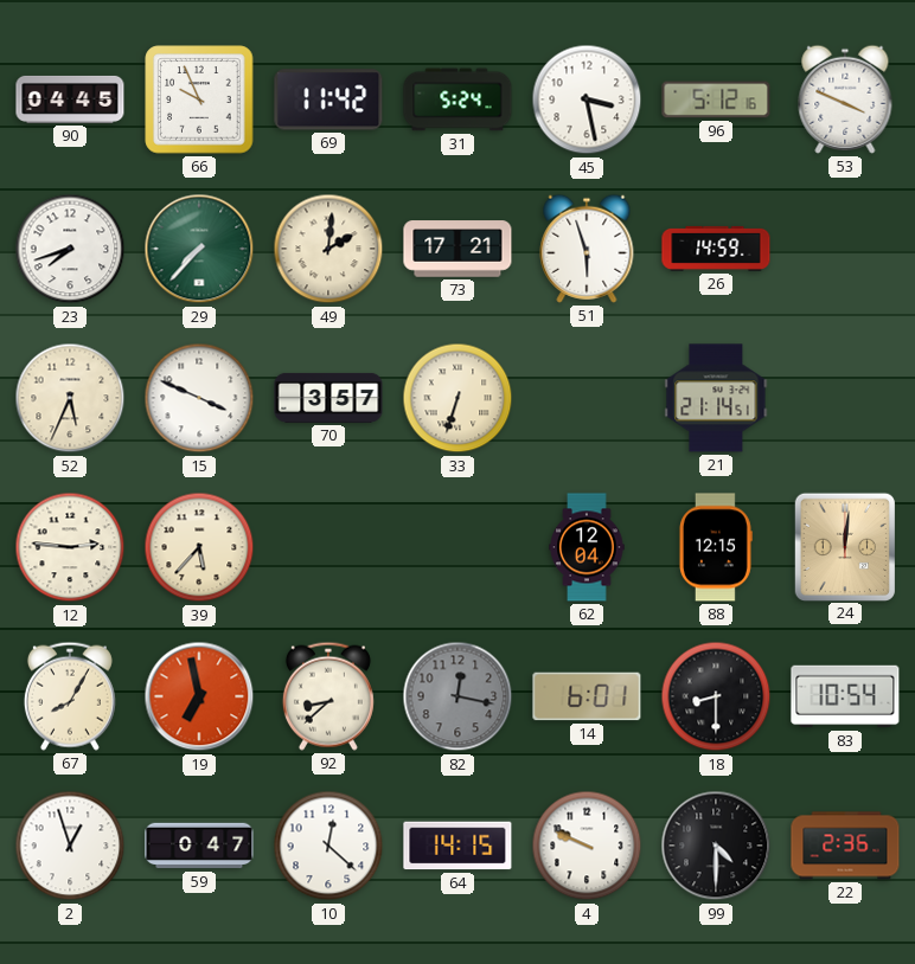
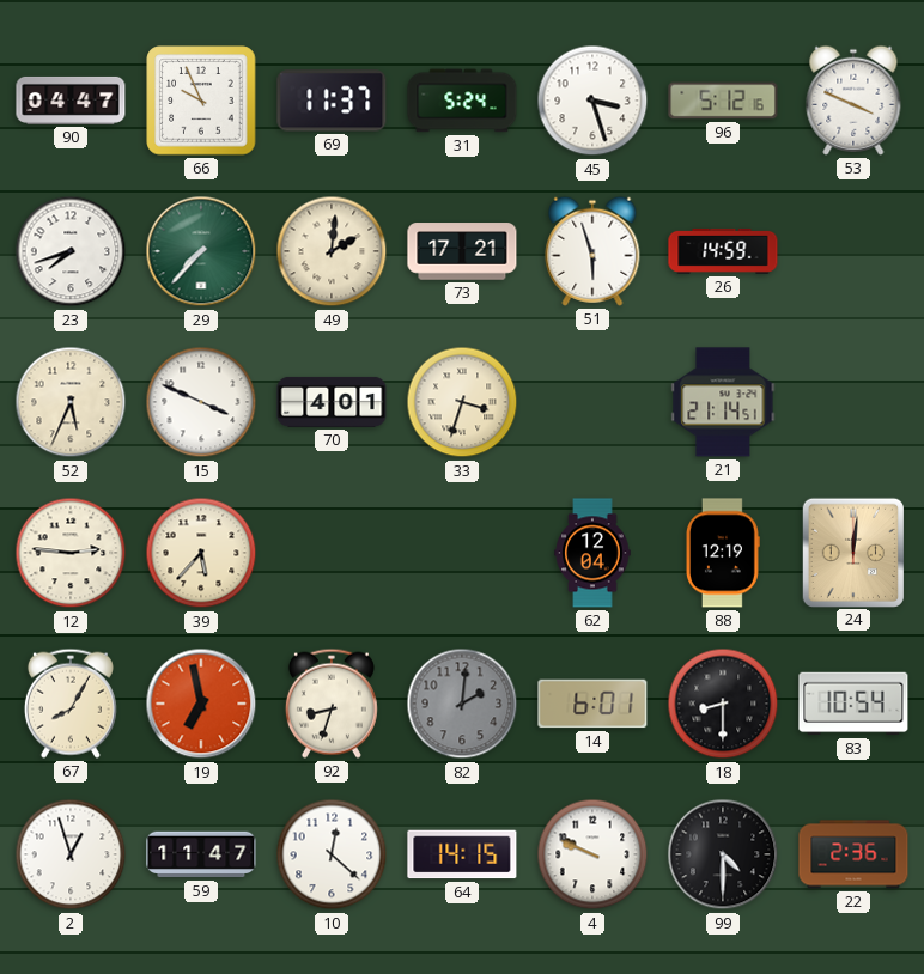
90: 04:45 -> 04:47
69: 11:42 -> 11:37
45: 3:28 -> 3:27
70: 3:57 -> 4:01
33: 6:33 -> 3:33
88: 12:15 -> 12:19
92: 8:38 -> 8:33
82: 12:17 -> 2:01
59: 0:47 -> 11:47
